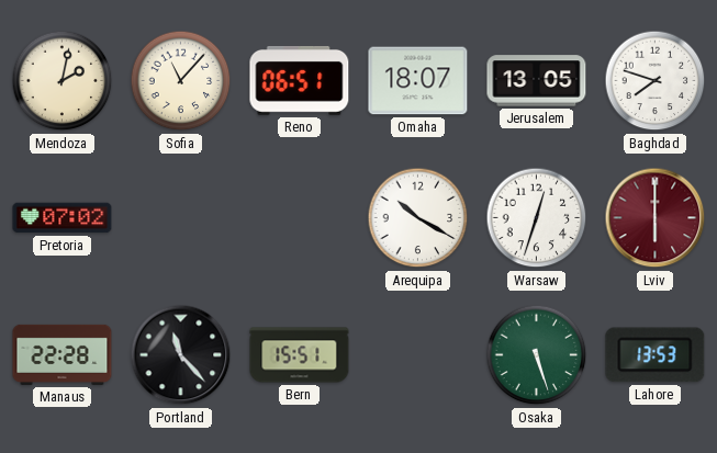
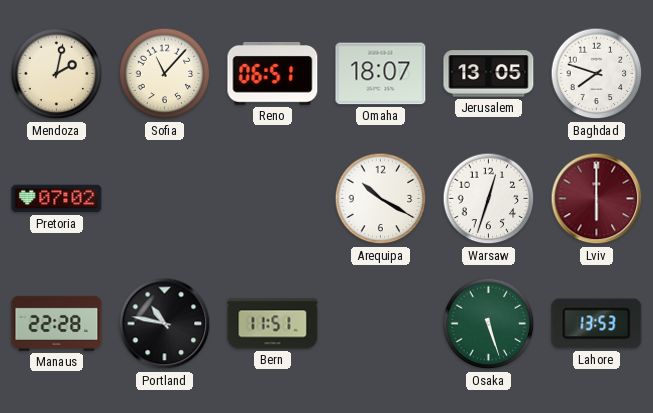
Portland: 11:23 -> 10:47
Bern: 15:51 -> 11:51
